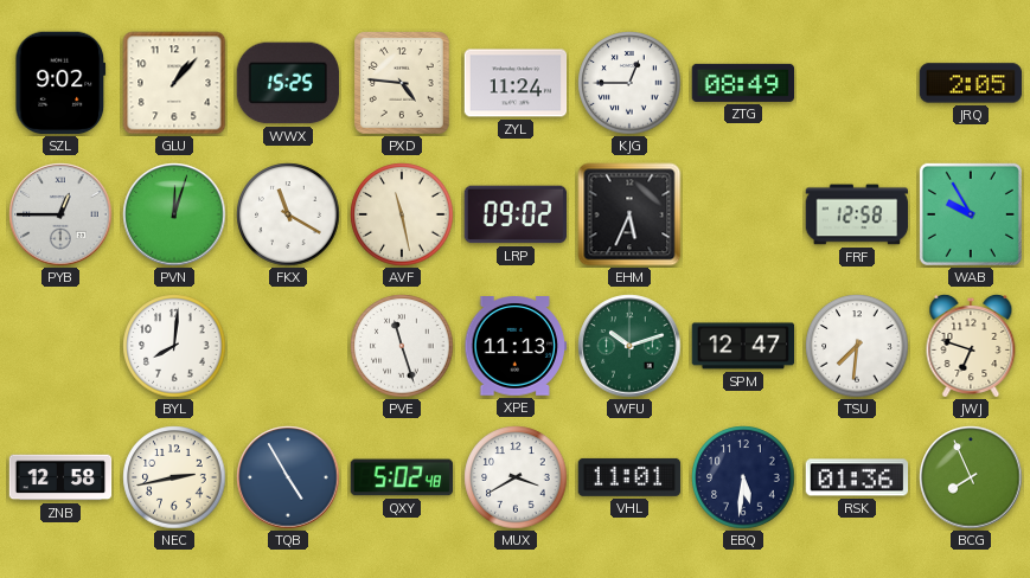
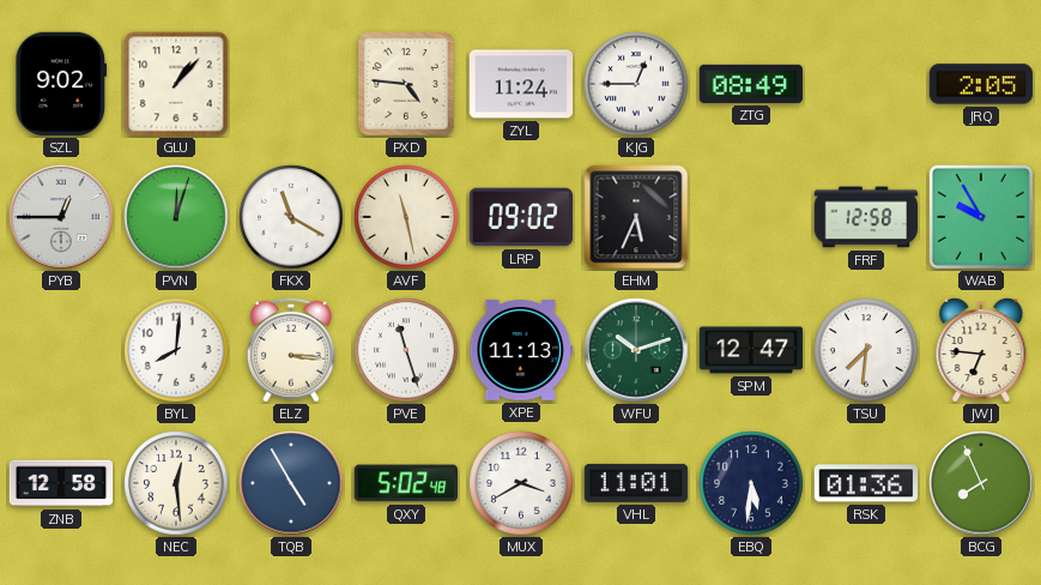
WWX: 15:25 -> none
ELZ: none -> 3:16
JWJ: 6:48 -> 6:46
NEC: 2:43 -> 12:29
